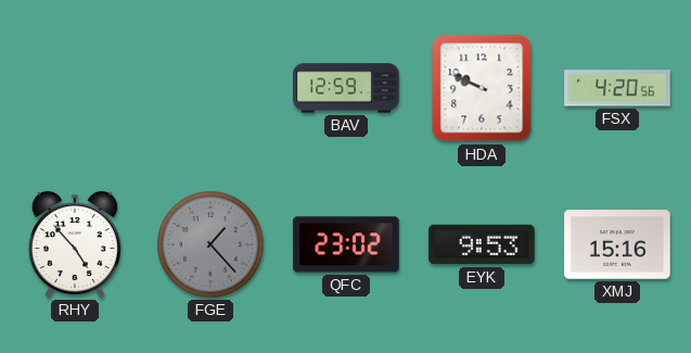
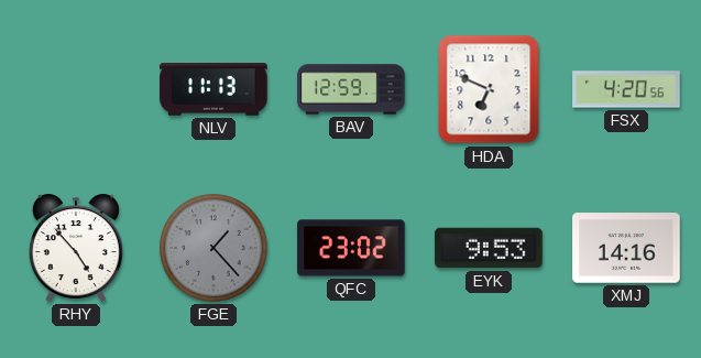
NLV: none -> 11:13
HDA: 9:49 -> 6:49
XMJ: 15:16 -> 14:16
